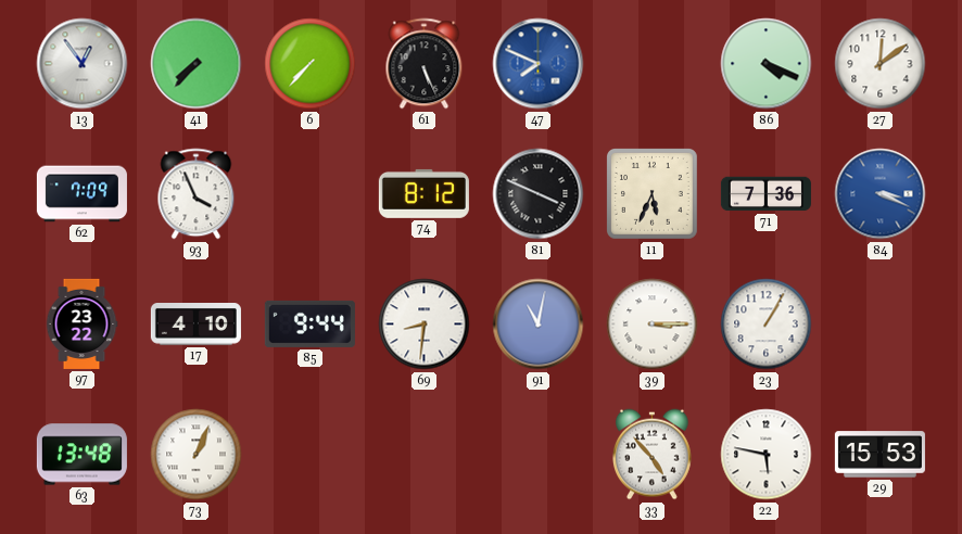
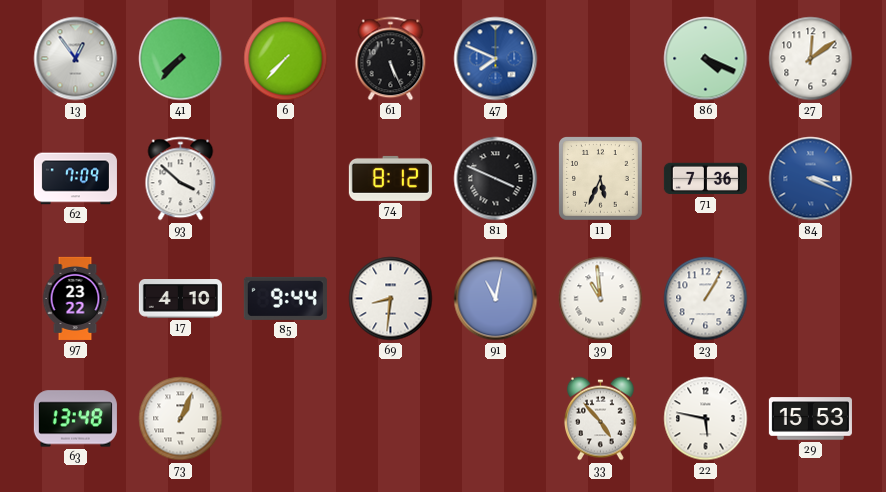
93: 3:56 -> 3:52
39: 3:15 -> 10:59
